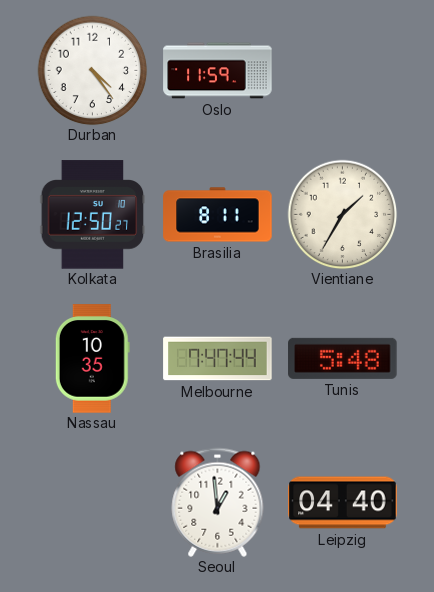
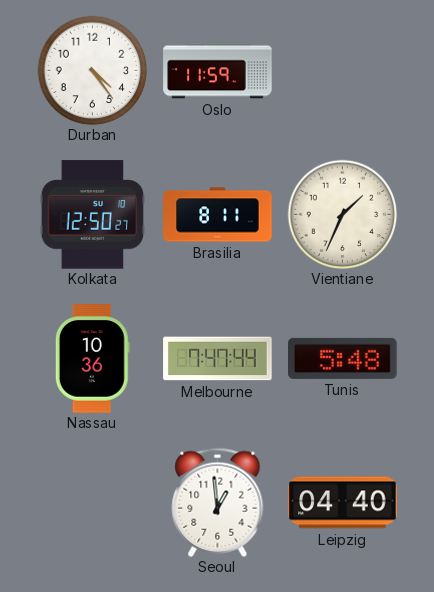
Vientiane: 1:35 -> 1:34
Nassau: 10:35 -> 10:36
